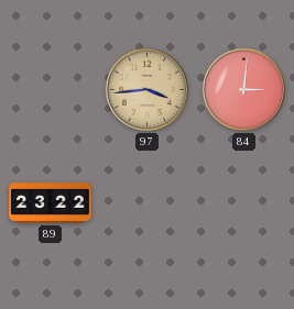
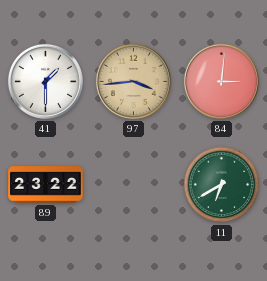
41: none -> 1:30
11: none -> 6:40
